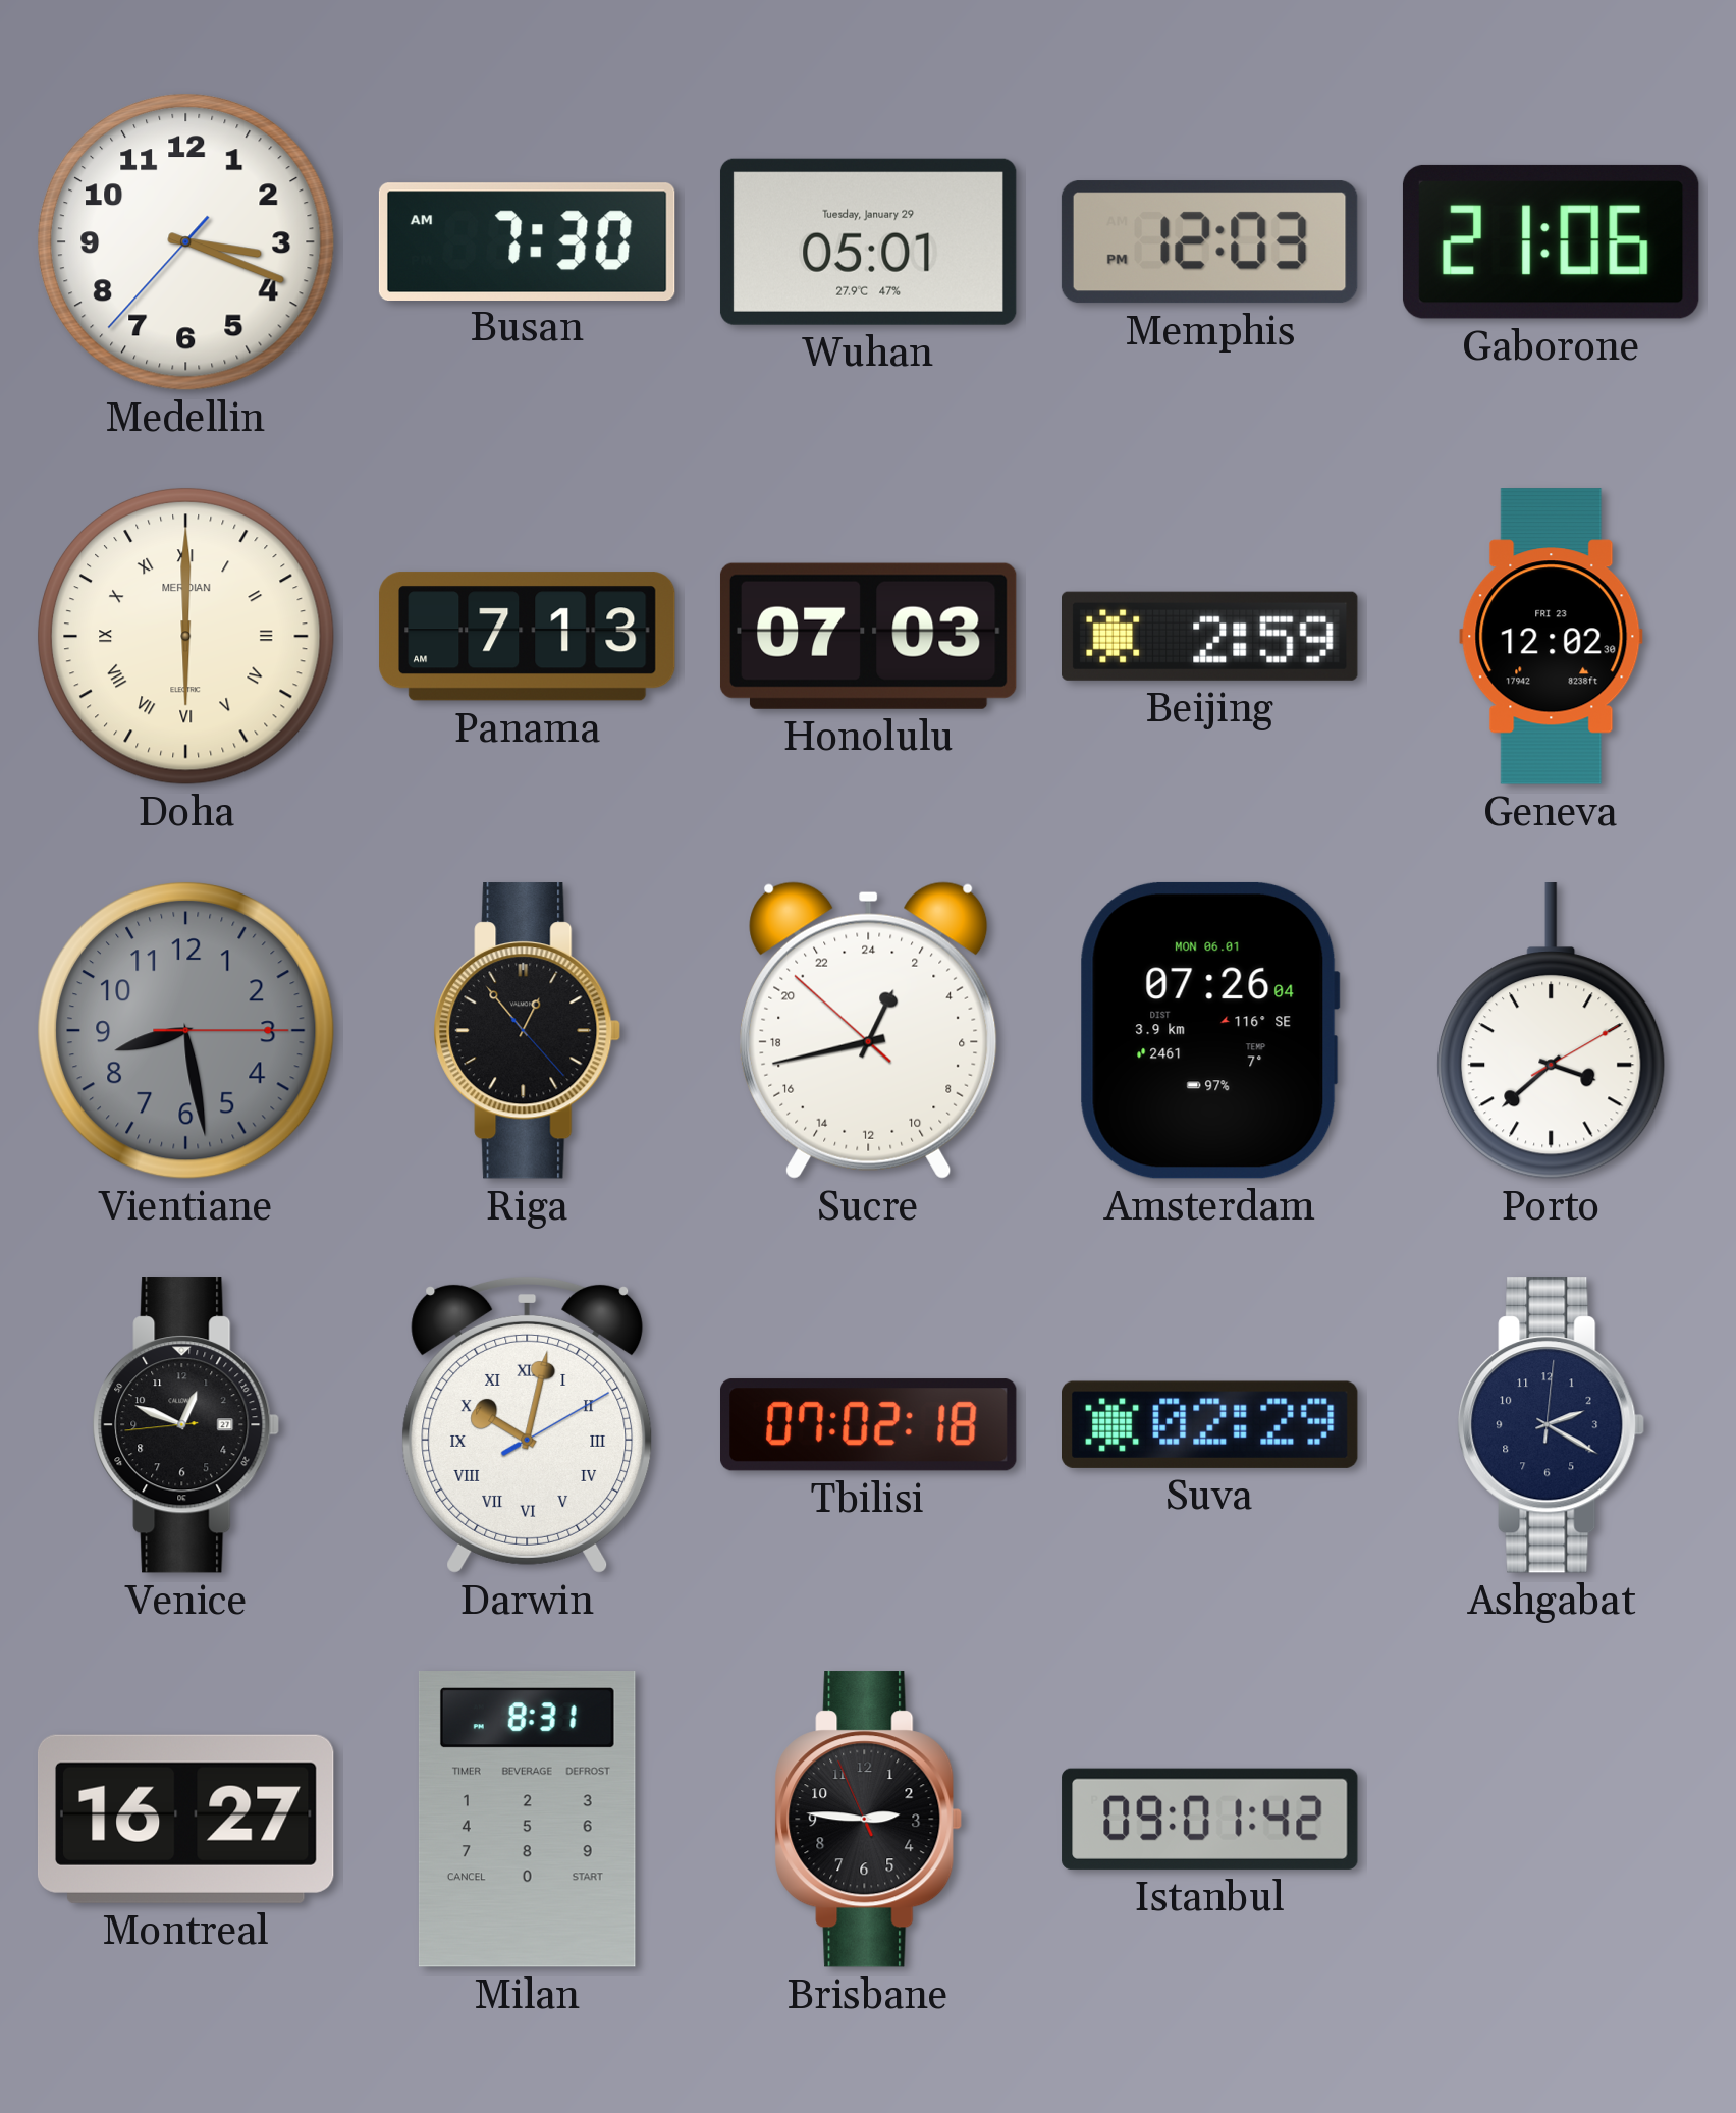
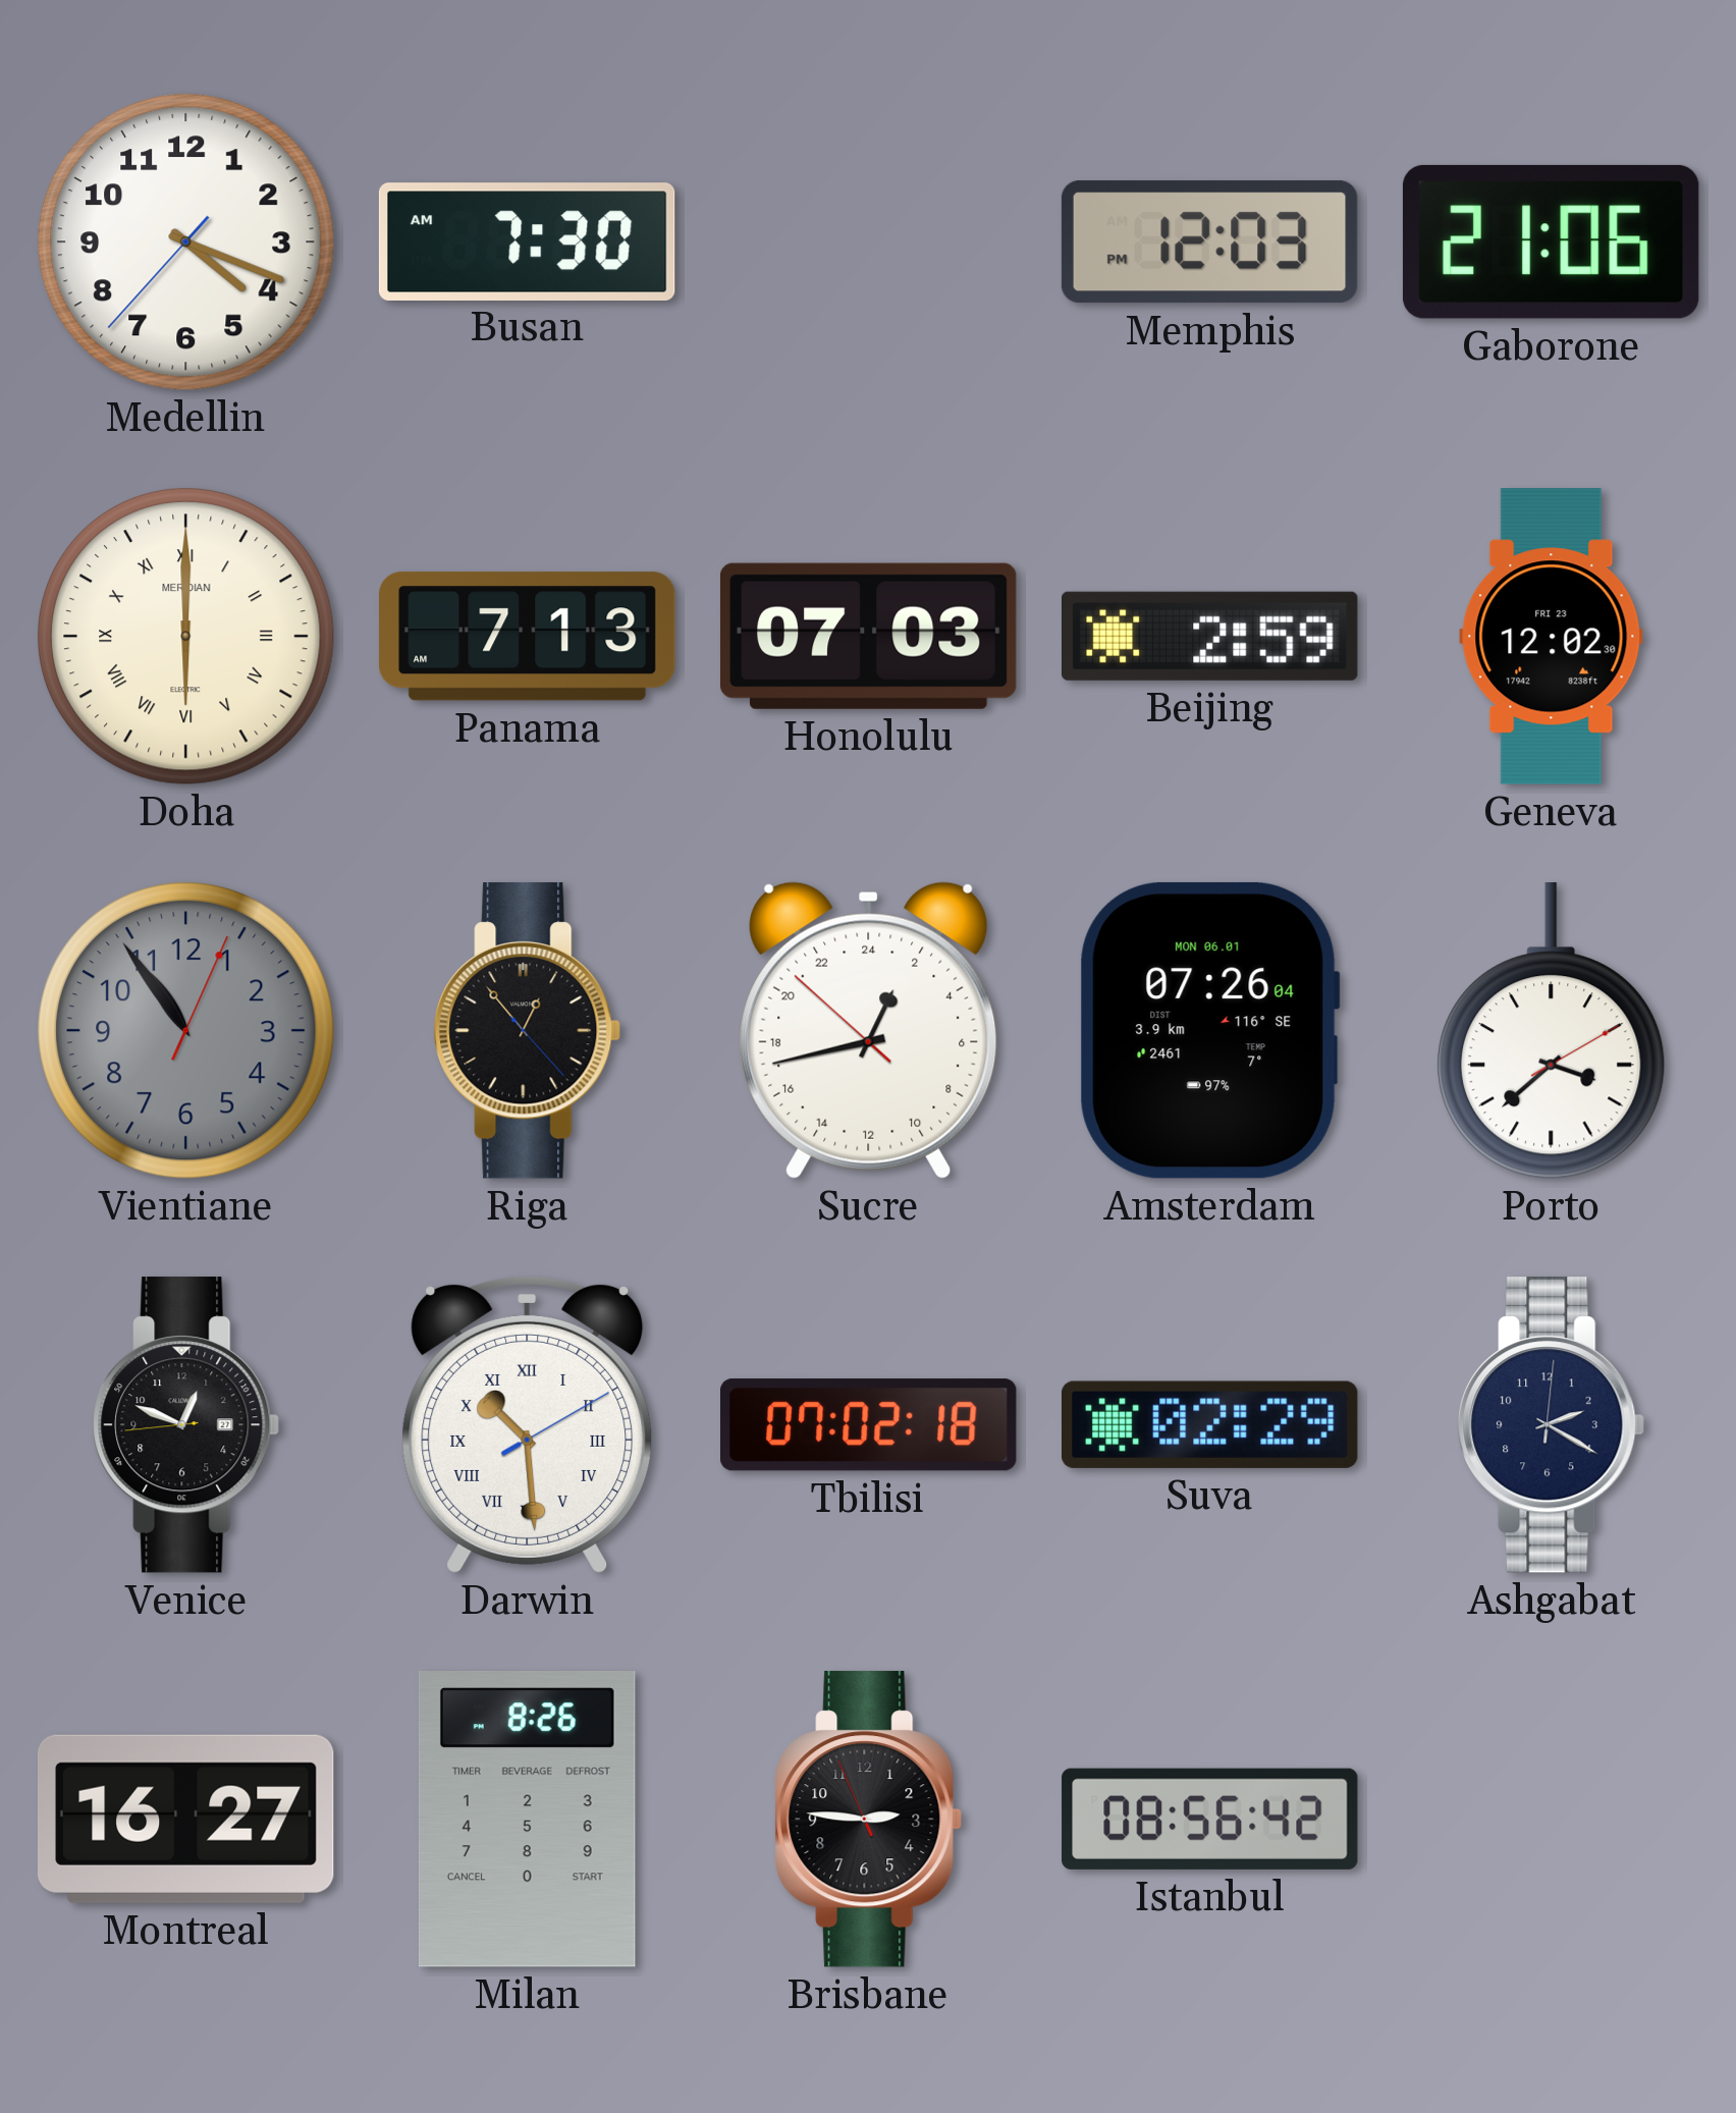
Medellin: 3:18 -> 4:18
Wuhan: 05:01 -> none
Vientiane: 8:28 -> 10:54
Darwin: 10:02 -> 10:29
Milan: 8:31 -> 8:26
Istanbul: 09:01 -> 08:56
